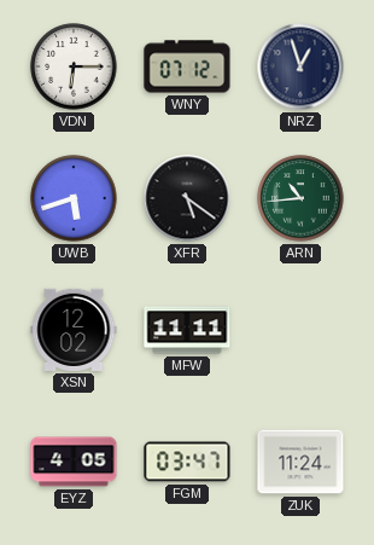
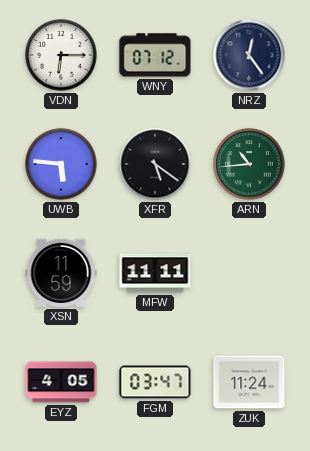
NRZ: 12:57 -> 12:24
UWB: 5:42 -> 5:46
XSN: 12:02 -> 11:59
